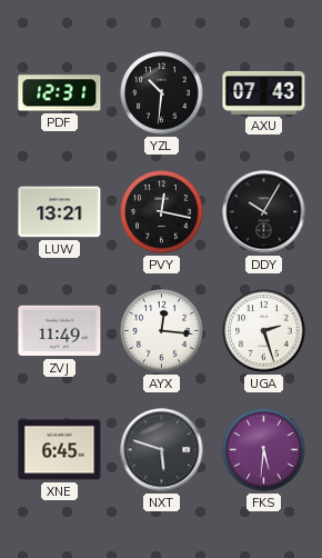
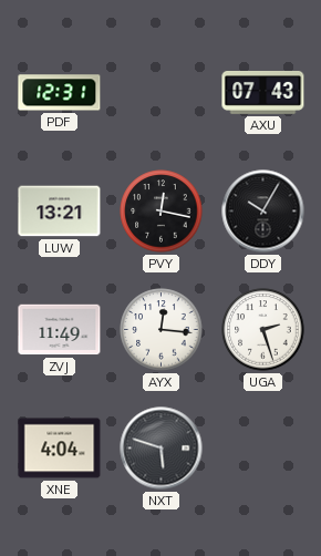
YZL: 10:31 -> none
XNE: 6:45 -> 4:04
FKS: 5:31 -> none
